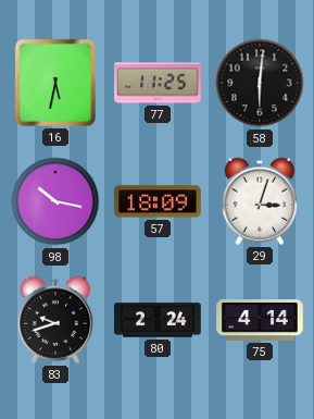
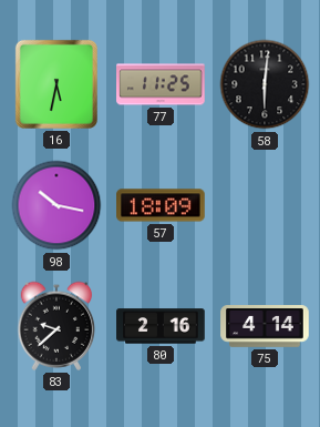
29: 3:03 -> none
83: 9:42 -> 9:38
80: 2:24 -> 2:16
